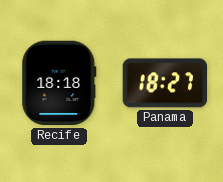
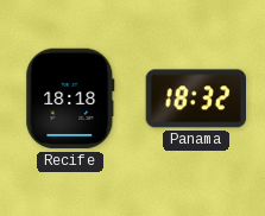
Panama: 18:27 -> 18:32
